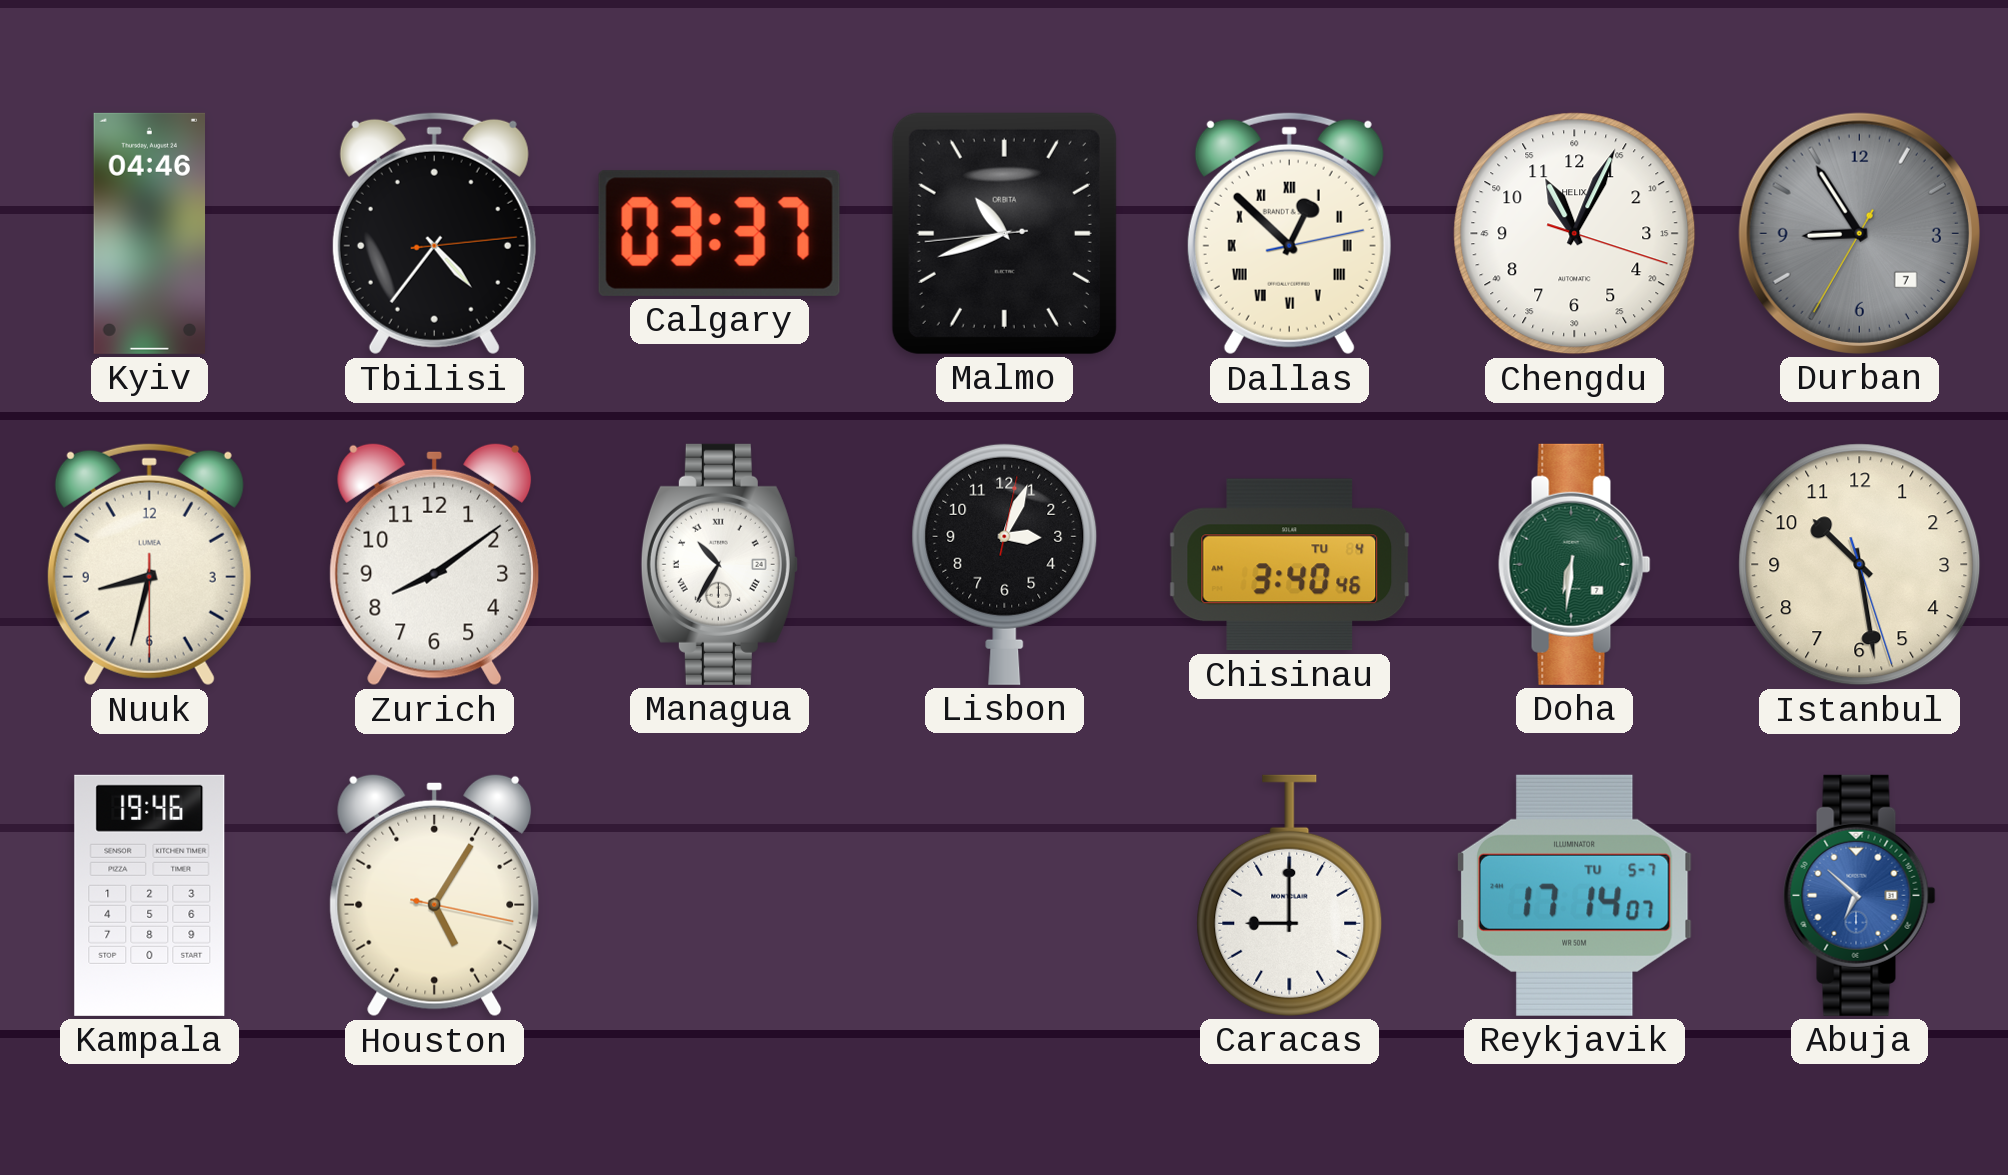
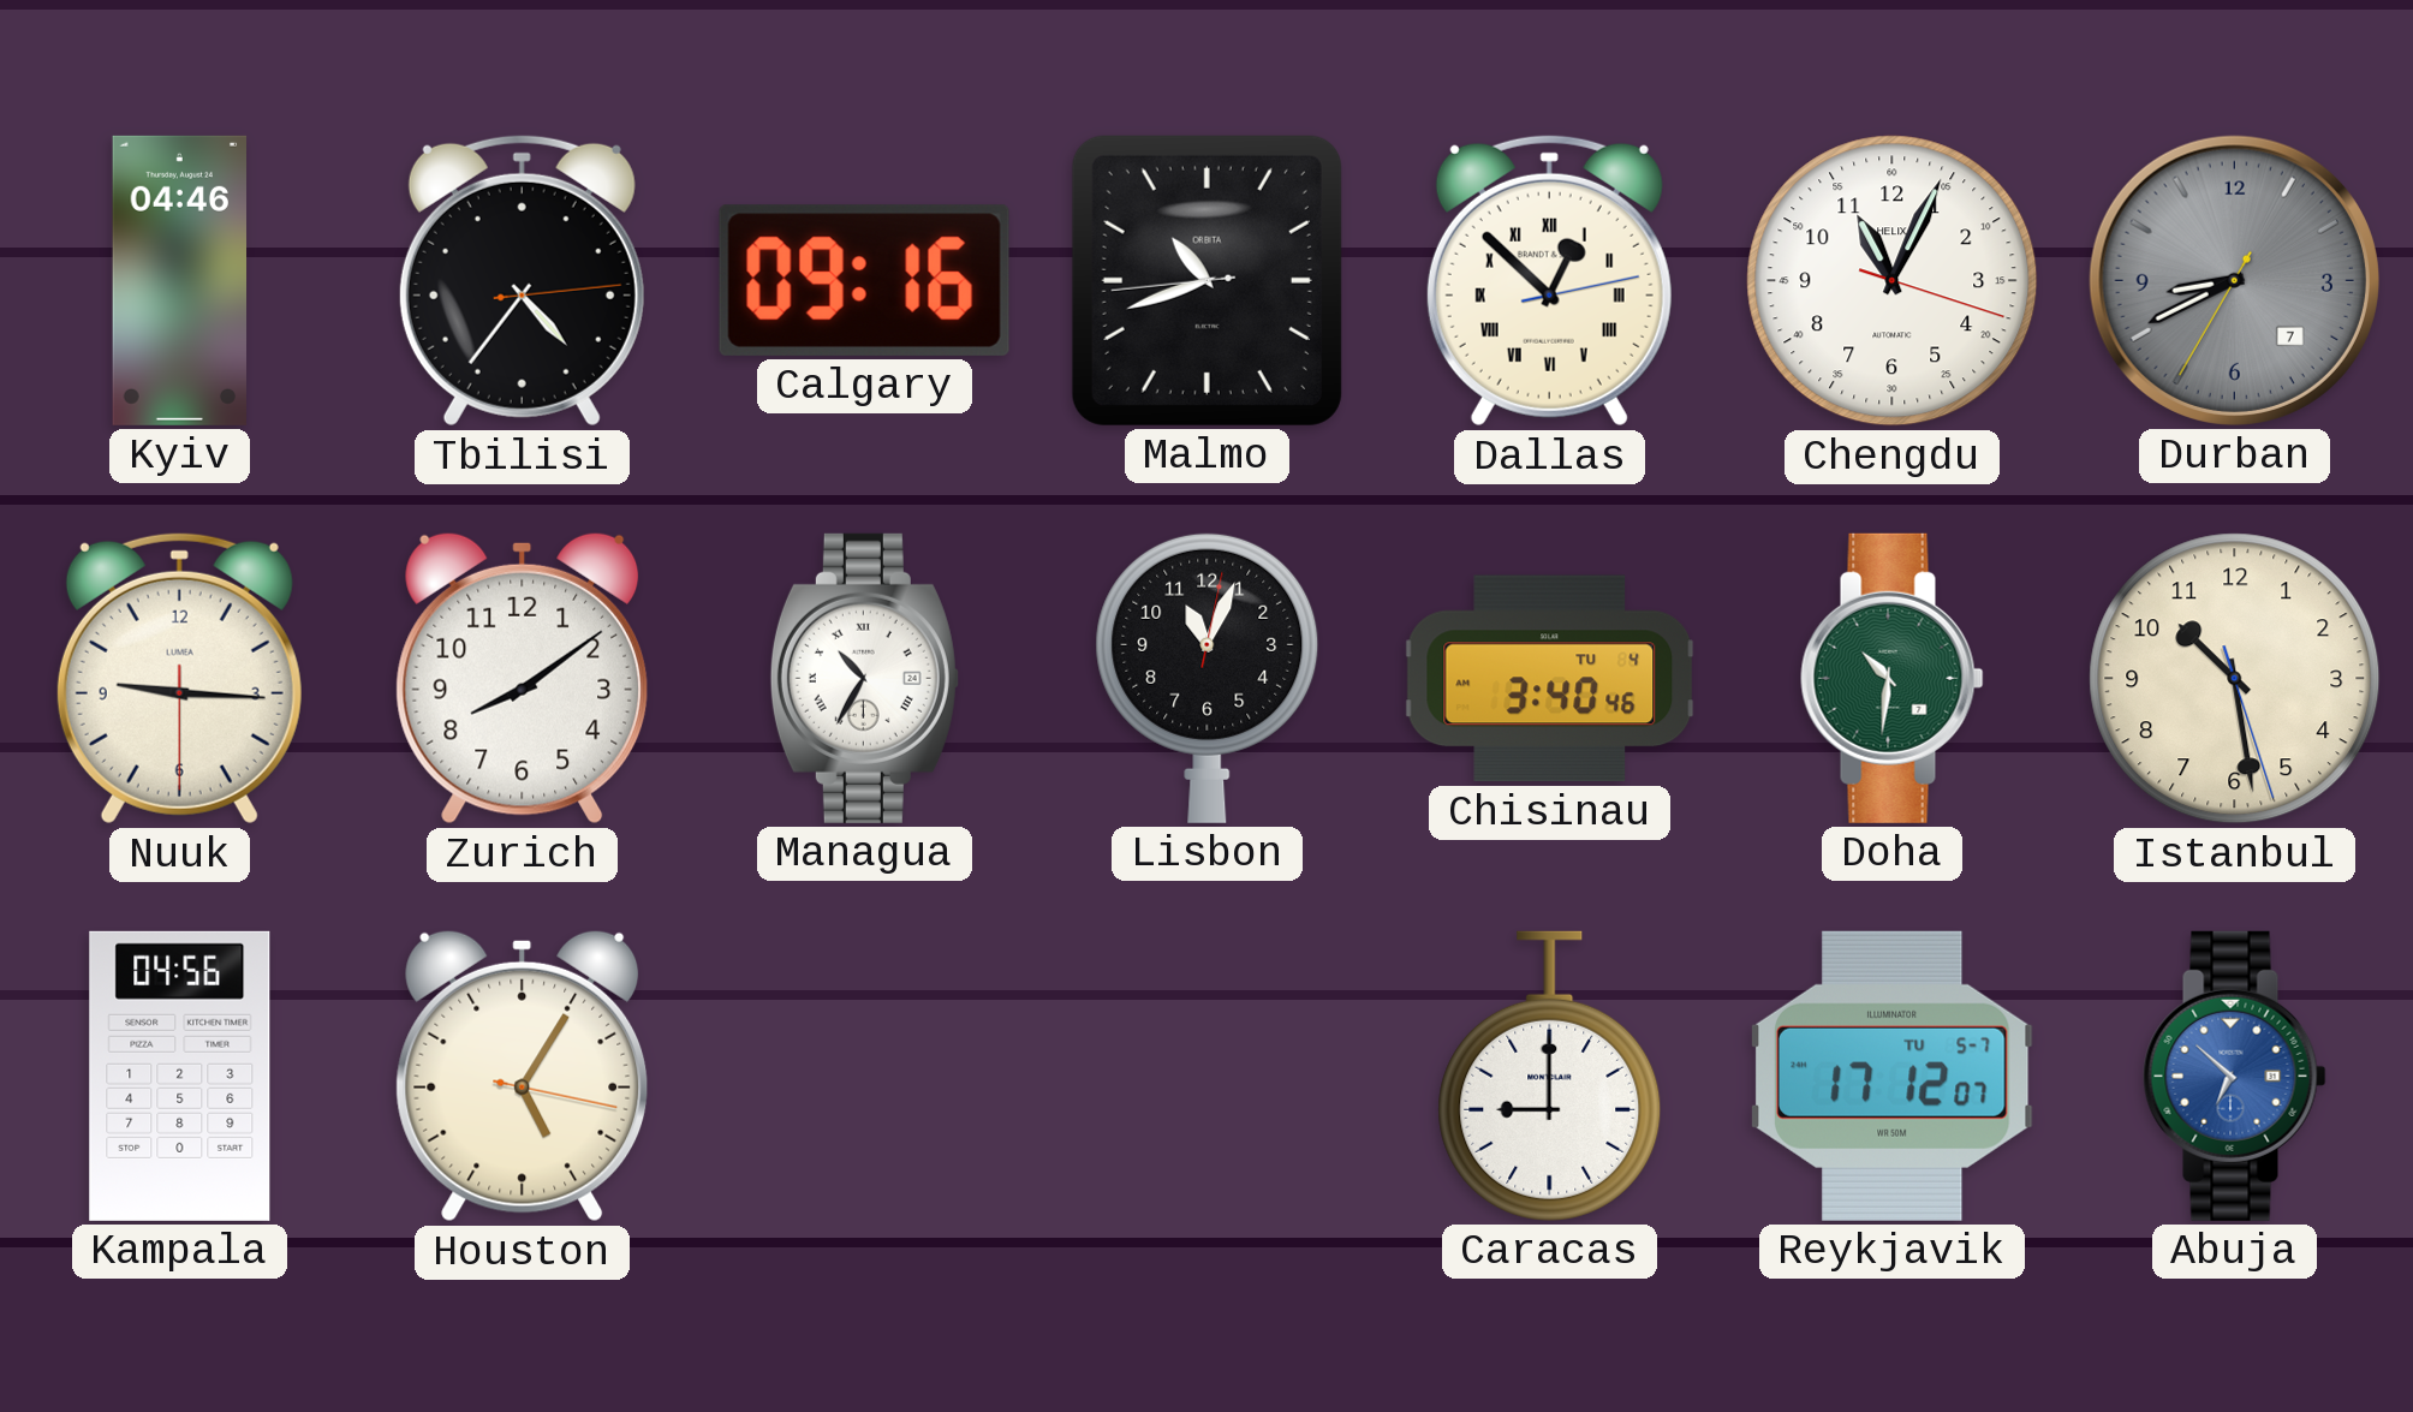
Calgary: 03:37 -> 09:16
Durban: 8:54 -> 8:40
Nuuk: 8:32 -> 9:15
Lisbon: 3:04 -> 11:04
Doha: 6:31 -> 10:31
Kampala: 19:46 -> 04:56
Reykjavik: 17:14 -> 17:12
